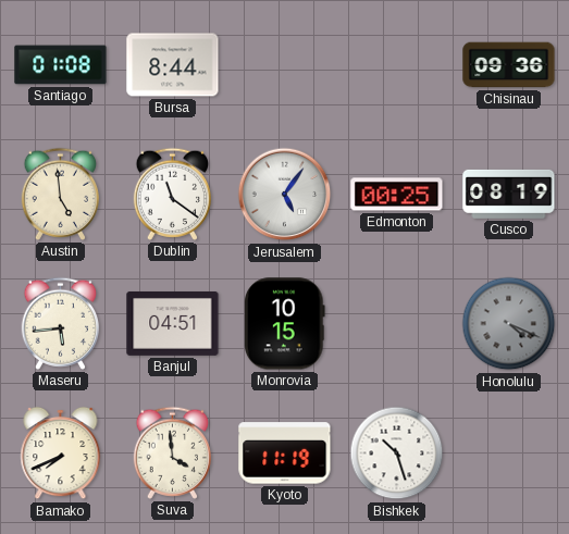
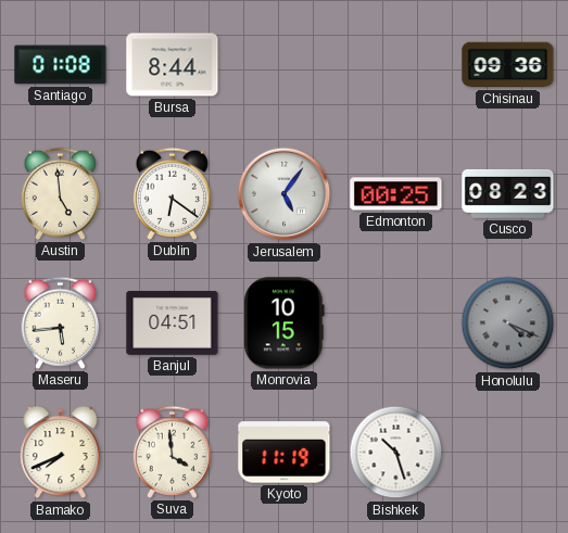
Dublin: 11:21 -> 6:21
Cusco: 08:19 -> 08:23
